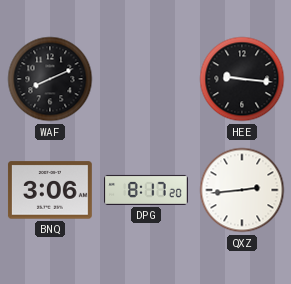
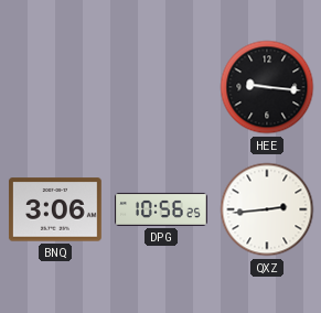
WAF: 8:11 -> none
DPG: 8:17 -> 10:56
